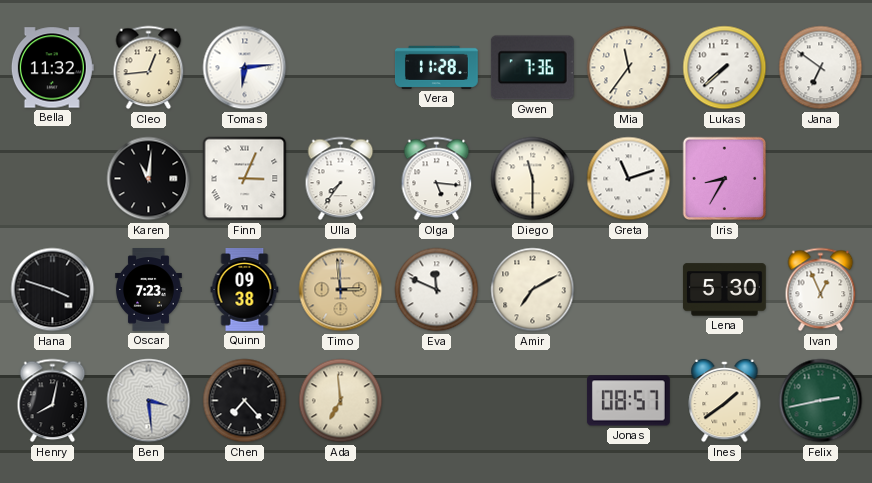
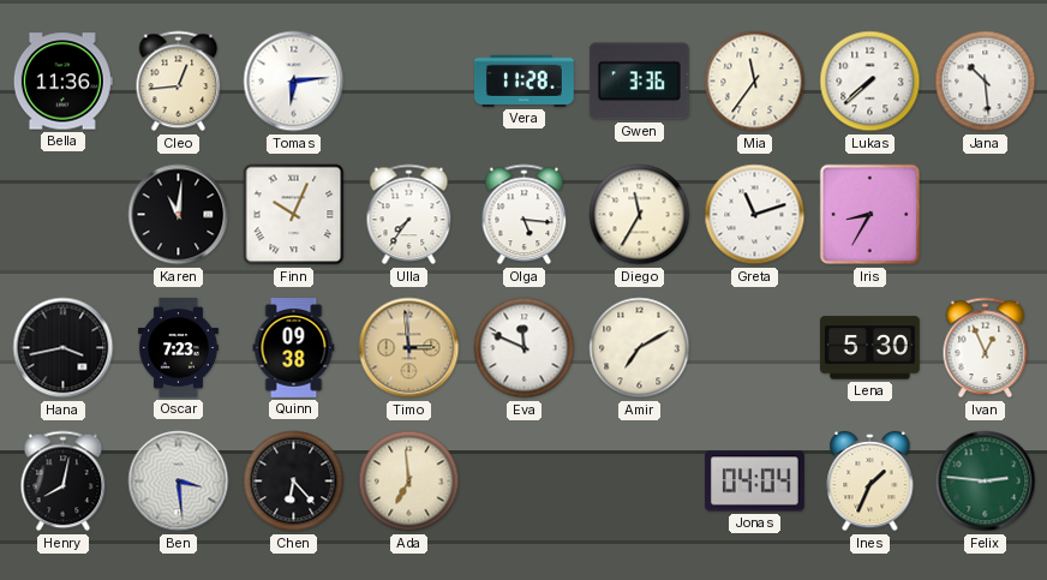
Bella: 11:32 -> 11:36
Gwen: 7:36 -> 3:36
Jana: 6:51 -> 10:29
Finn: 3:04 -> 10:04
Diego: 11:30 -> 11:35
Hana: 3:48 -> 3:43
Chen: 7:23 -> 6:23
Jonas: 08:57 -> 04:04
Ines: 1:39 -> 1:34
Felix: 2:43 -> 2:46
